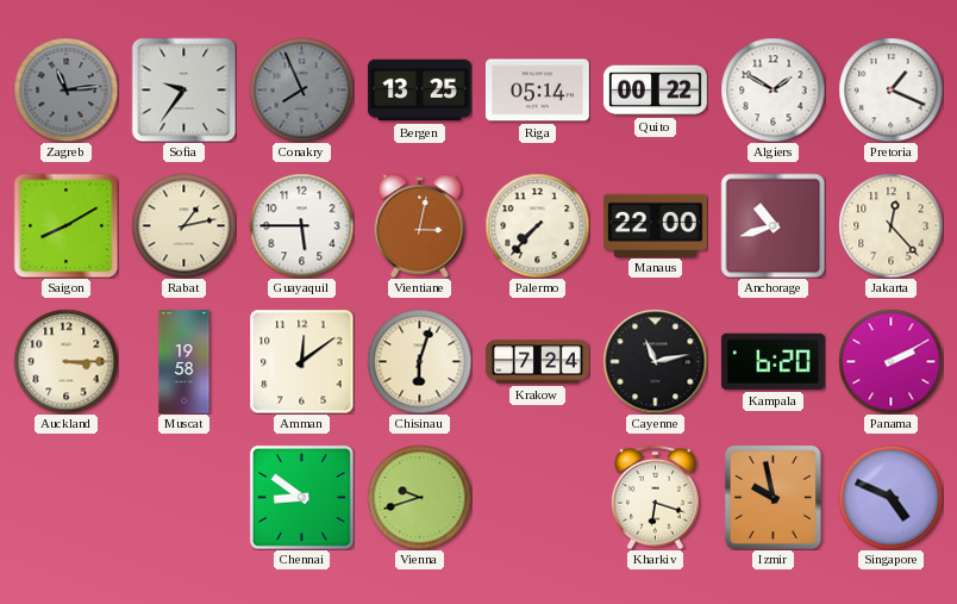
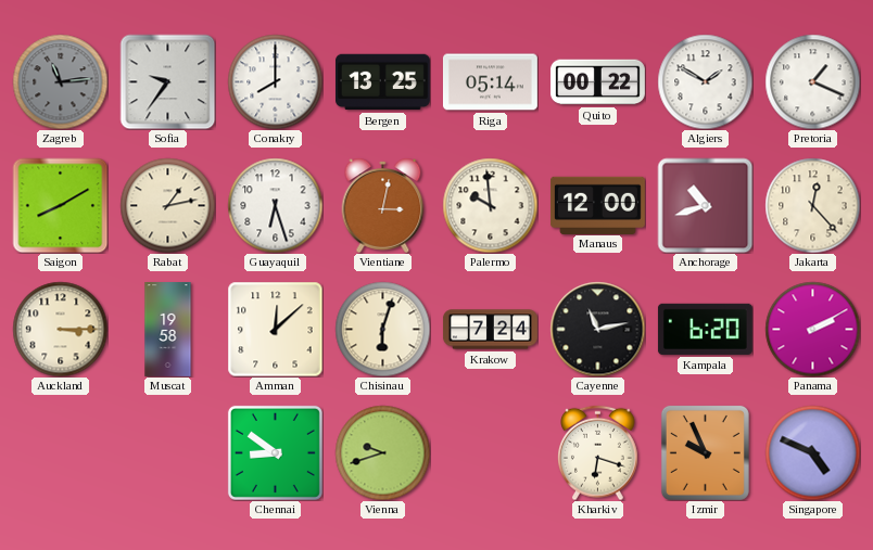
Conakry: 7:56 -> 8:00
Conakry dial: grey -> white
Guayaquil: 5:45 -> 6:27
Palermo: 7:37 -> 9:59
Manaus: 22:00 -> 12:00
Amman: 12:09 -> 12:08
Izmir: 9:58 -> 9:56
